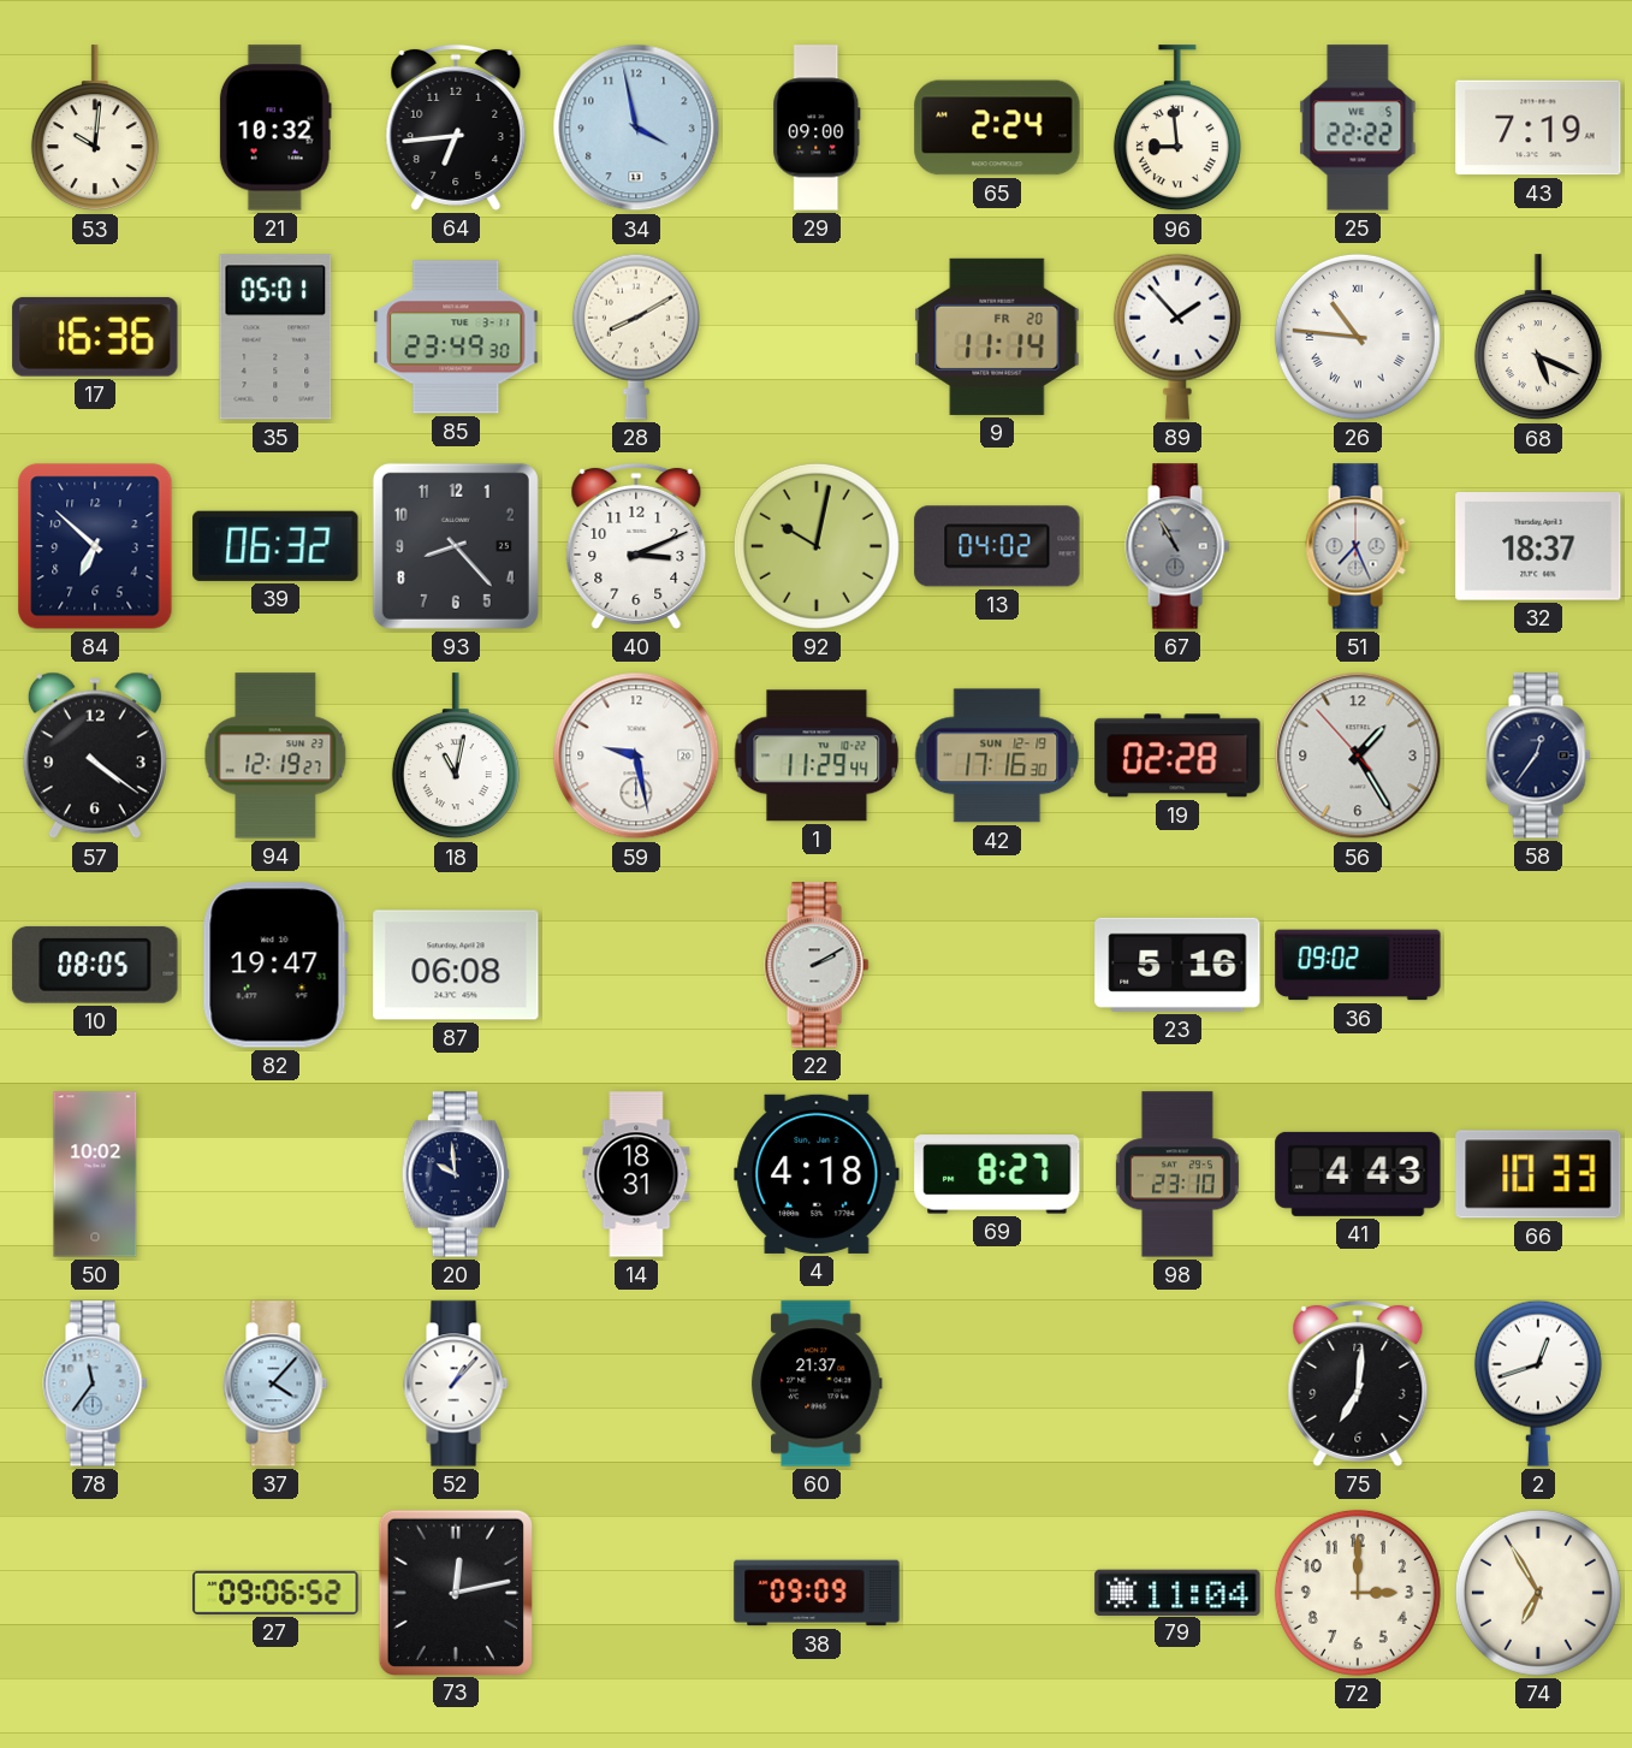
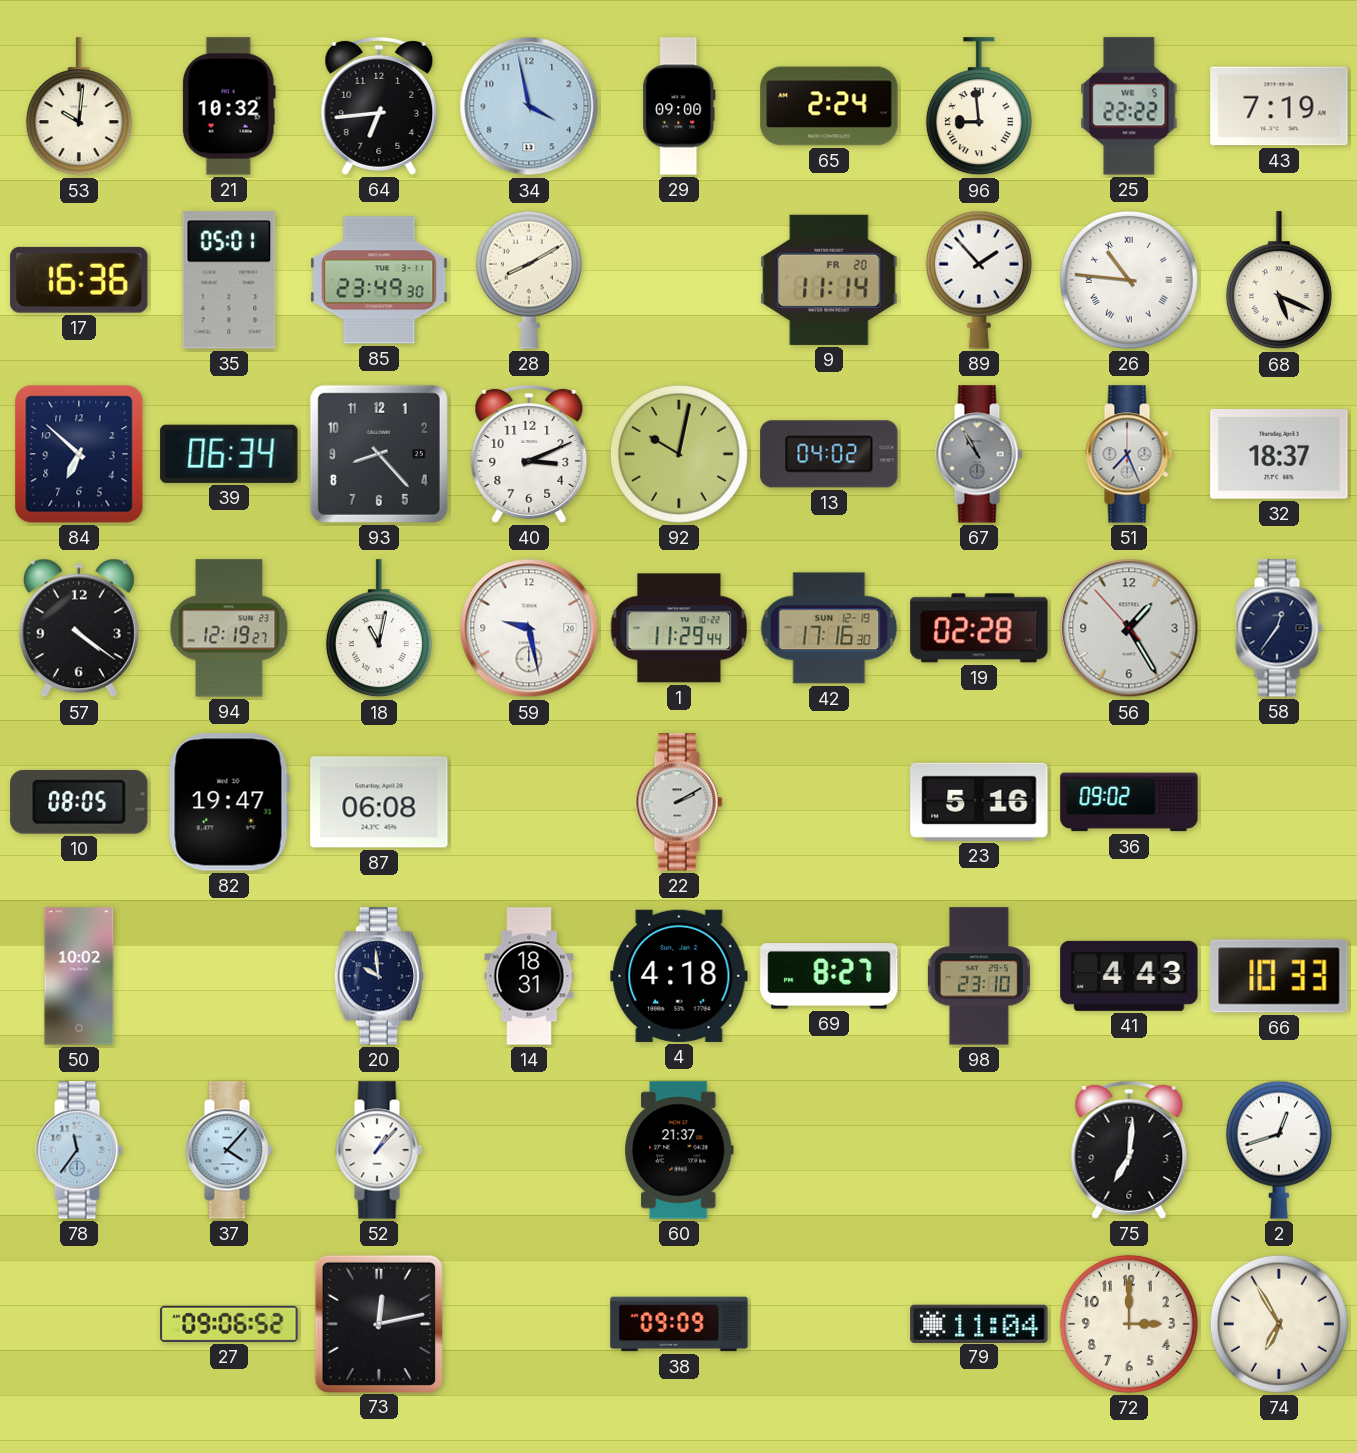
39: 06:32 -> 06:34
